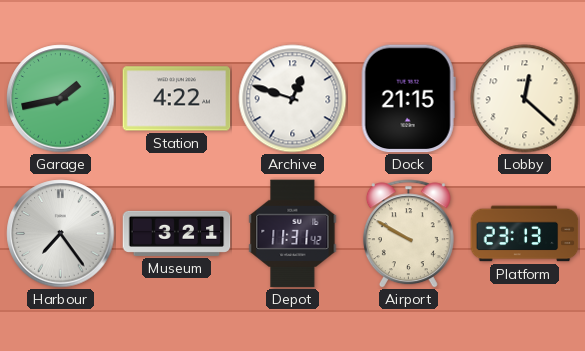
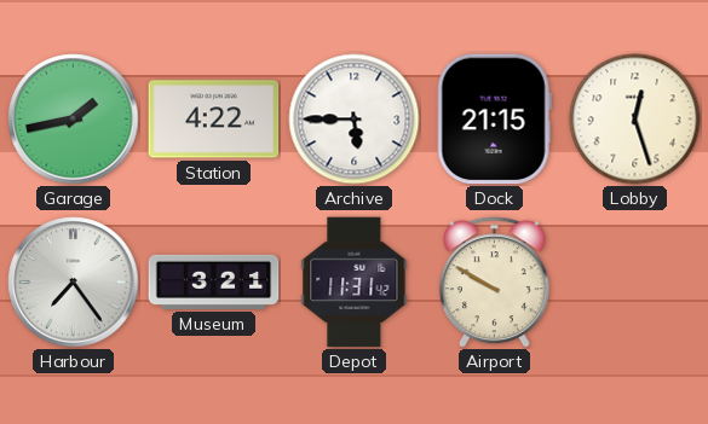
Archive: 12:48 -> 5:45
Lobby: 12:22 -> 12:27
Platform: 23:13 -> none
